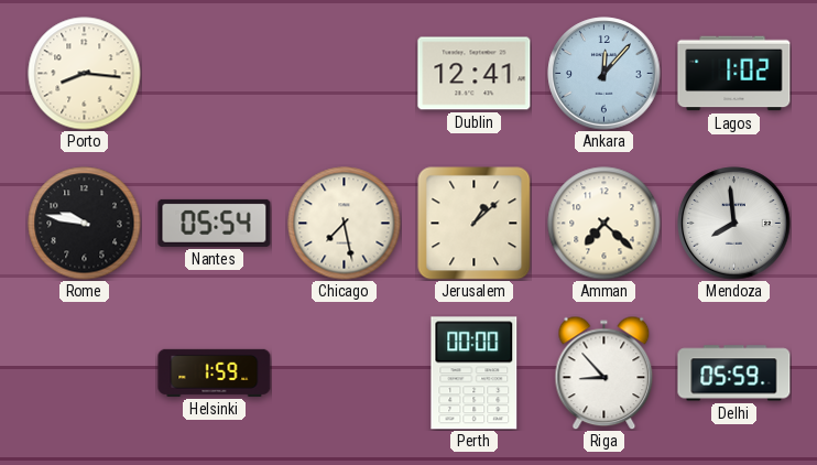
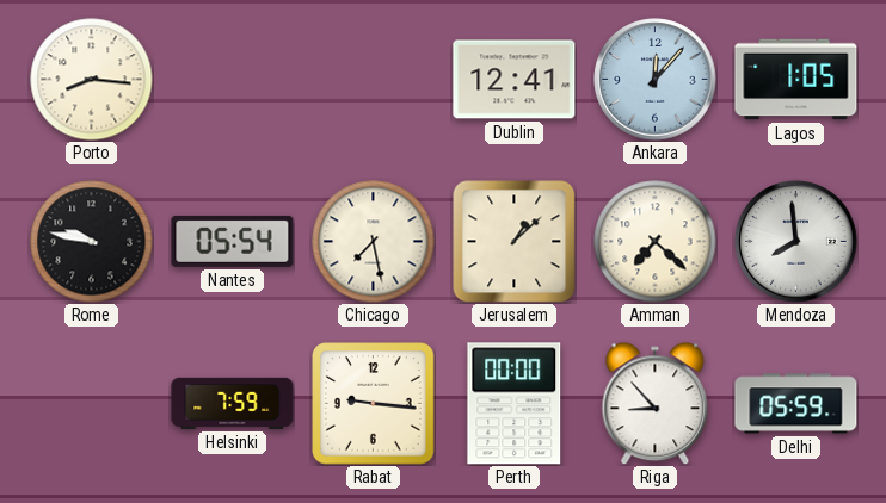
Lagos: 1:02 -> 1:05
Helsinki: 1:59 -> 7:59
Rabat: none -> 9:16
